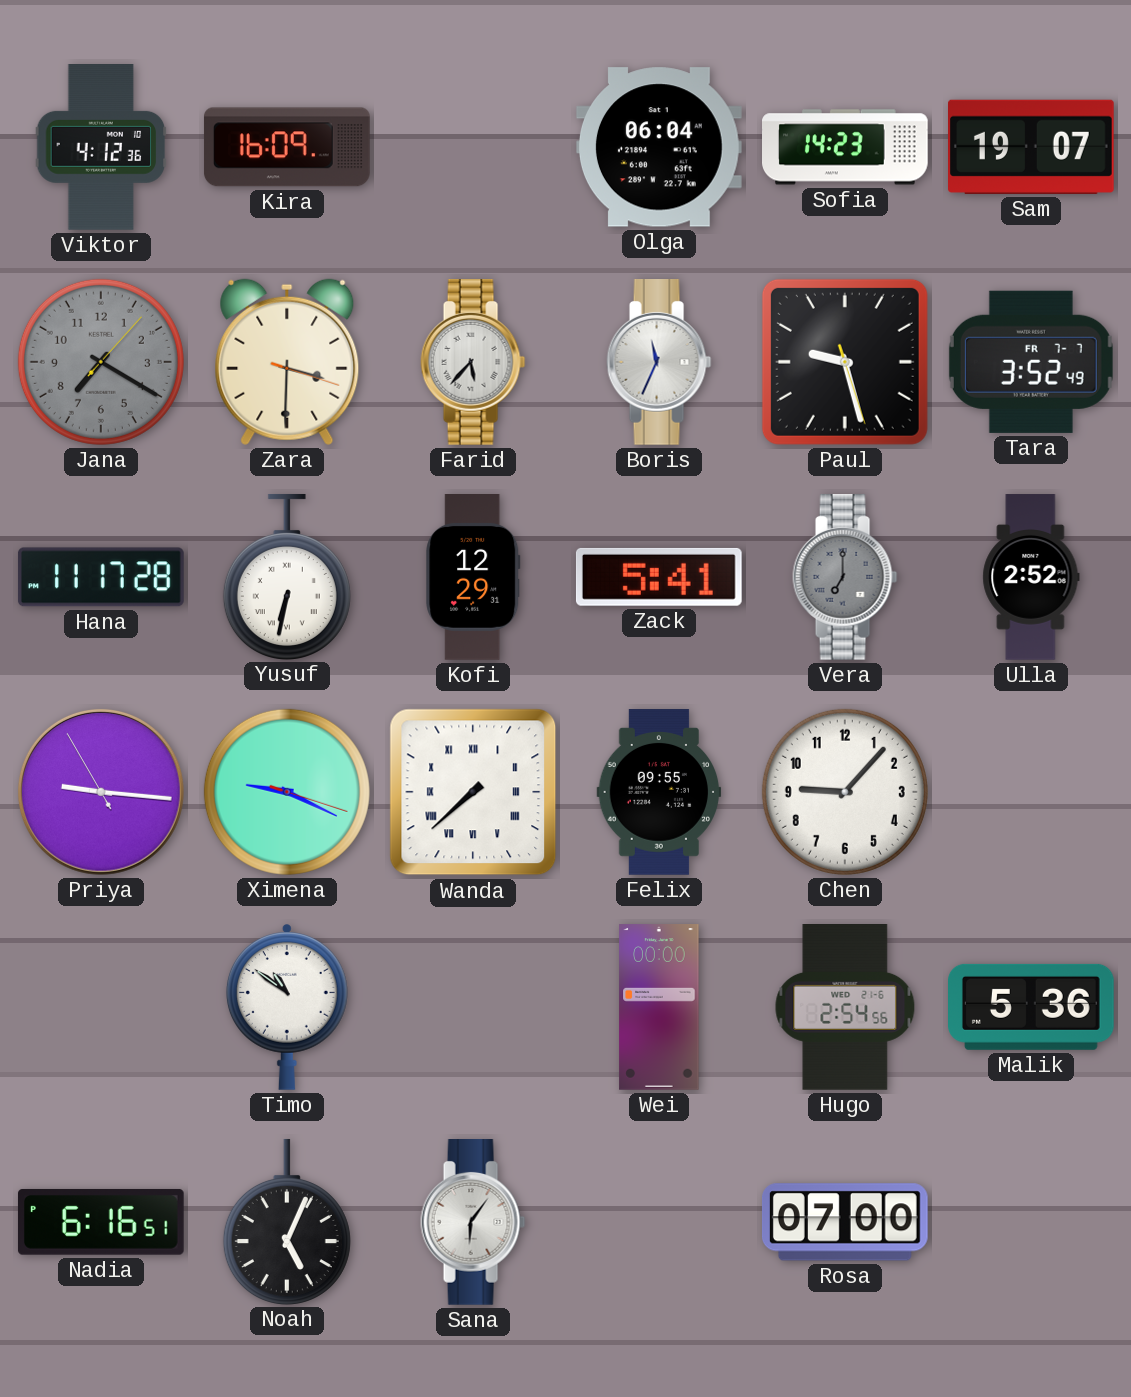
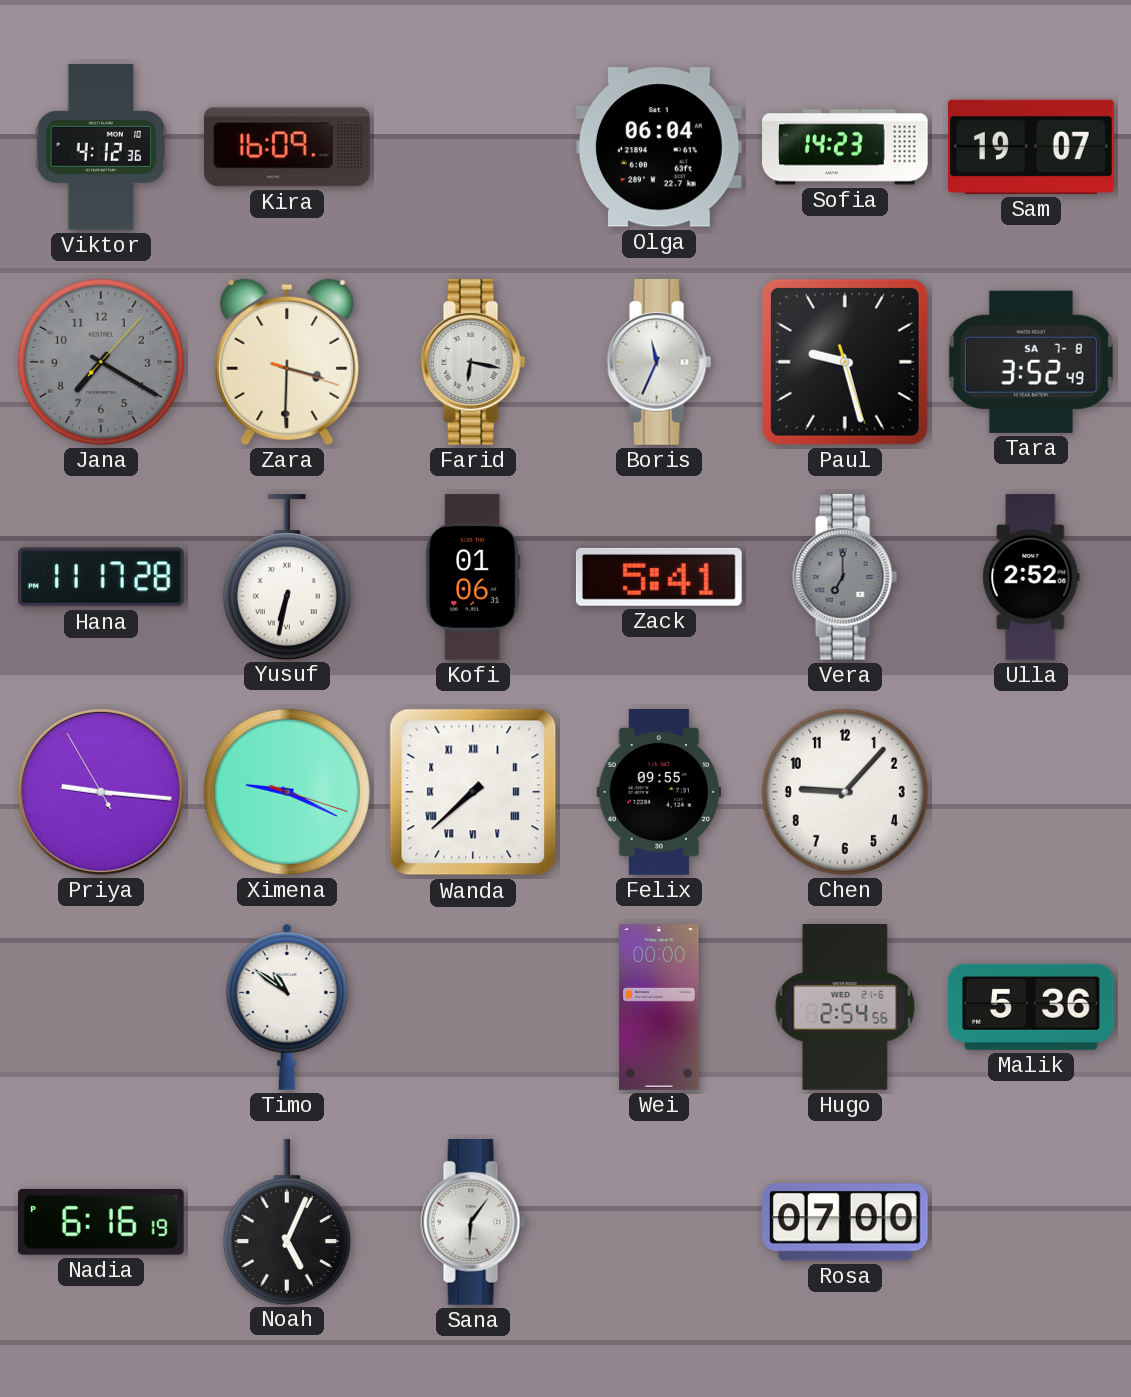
Farid: 5:37 -> 6:17
Tara date: FR 7-7 -> SA 7-8
Kofi: 12:29 -> 01:06
Nadia: 6:16:51 -> 6:16:19
